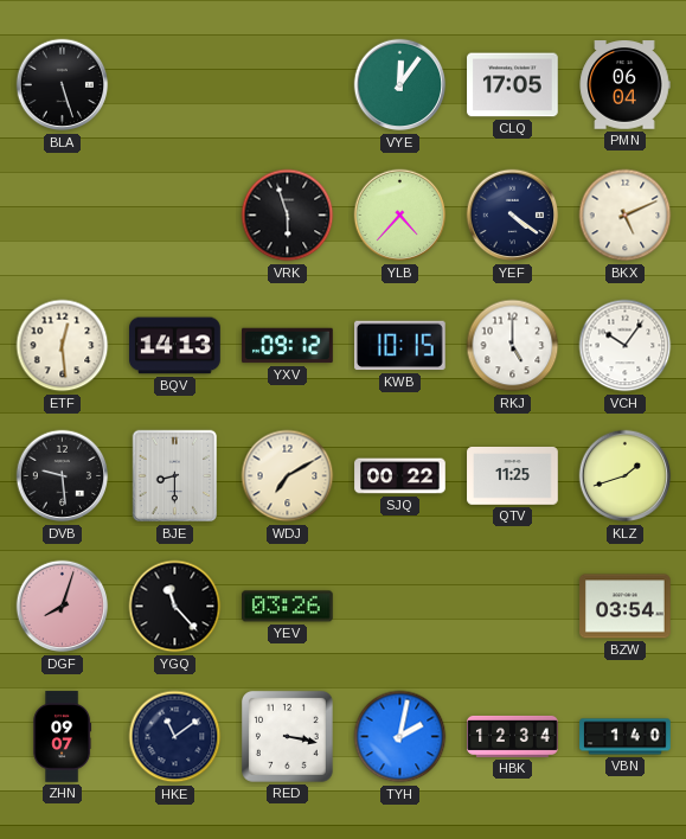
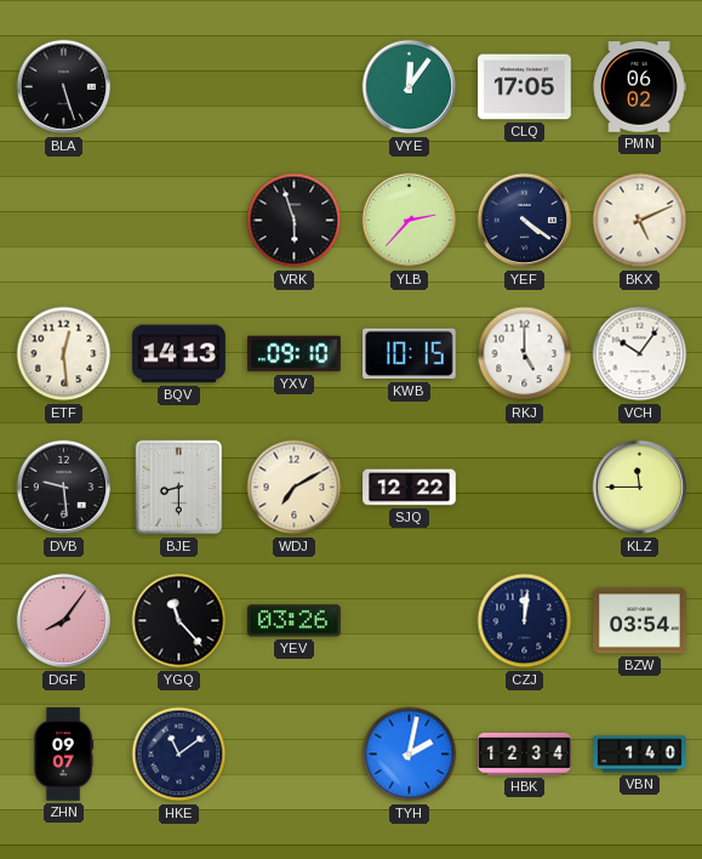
PMN: 06:04 -> 06:02
YLB: 4:37 -> 2:37
YXV: 09:12 -> 09:10
SJQ: 00:22 -> 12:22
QTV: 11:25 -> none
KLZ: 1:42 -> 11:45
DGF: 8:03 -> 8:06
CZJ: none -> 12:01
RED: 3:17 -> none
